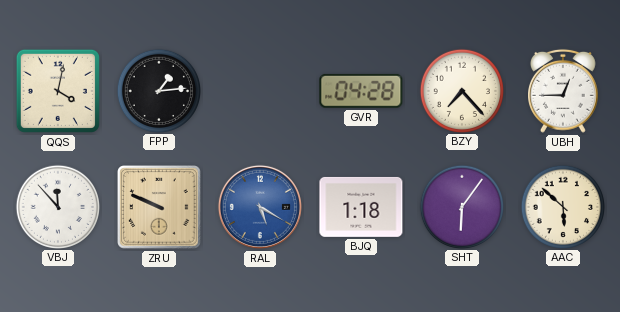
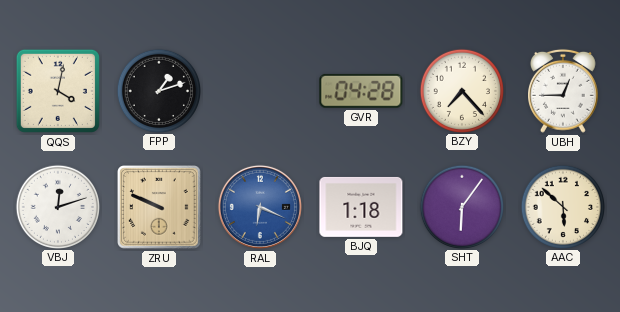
FPP: 1:14 -> 1:12
VBJ: 11:53 -> 12:12
RAL: 5:20 -> 6:19
